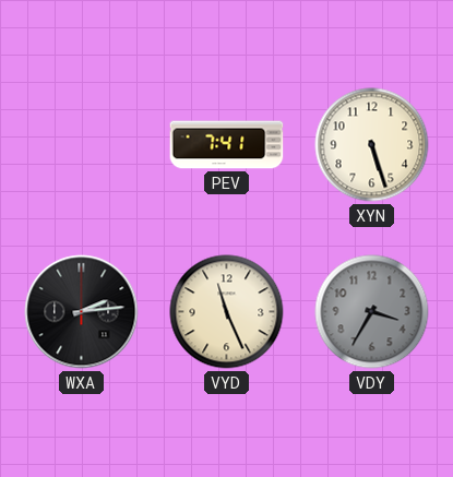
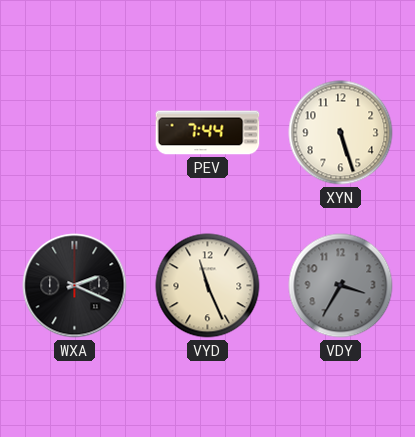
PEV: 7:41 -> 7:44
WXA: 2:14 -> 2:19
